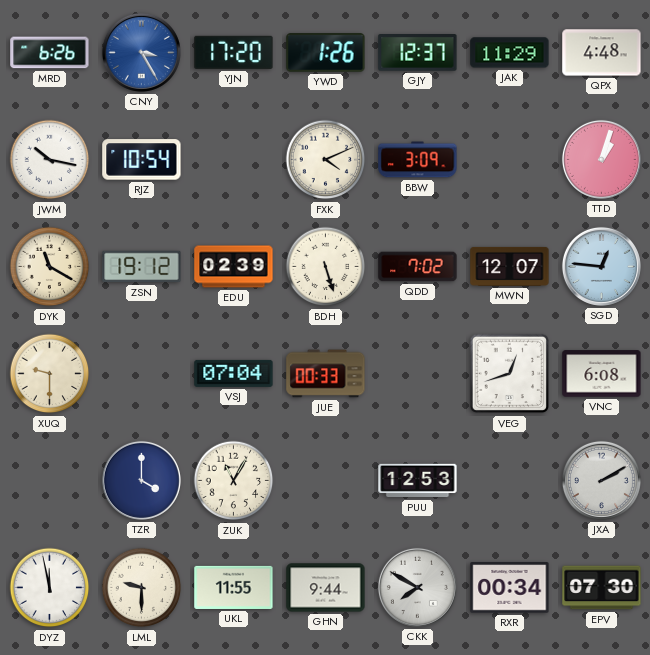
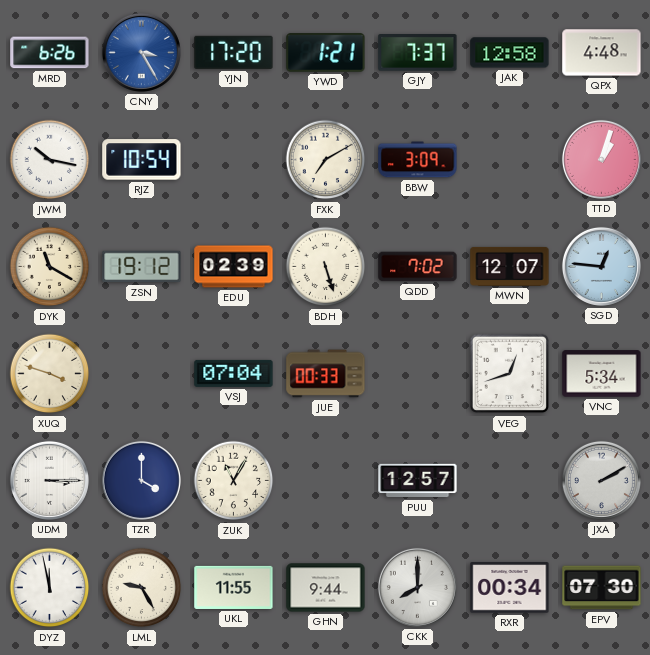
YWD: 1:26 -> 1:21
GJY: 12:37 -> 7:37
JAK: 11:29 -> 12:58
FXK: 4:11 -> 7:10
XUQ: 9:30 -> 3:48
VNC: 6:08 -> 5:34
UDM: none -> 3:15
PUU: 12:53 -> 12:57
LML: 9:30 -> 9:25
CKK: 7:50 -> 8:00
